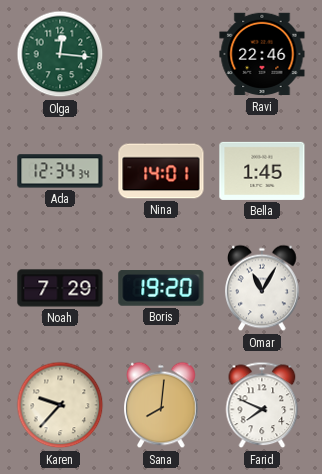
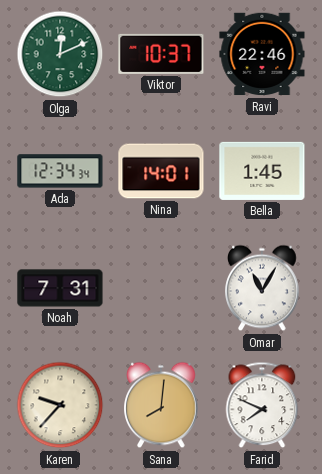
Olga: 12:16 -> 12:11
Viktor: none -> 10:37
Noah: 7:29 -> 7:31
Boris: 19:20 -> none
